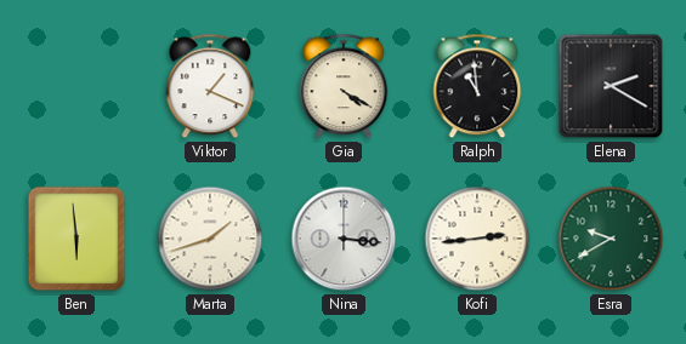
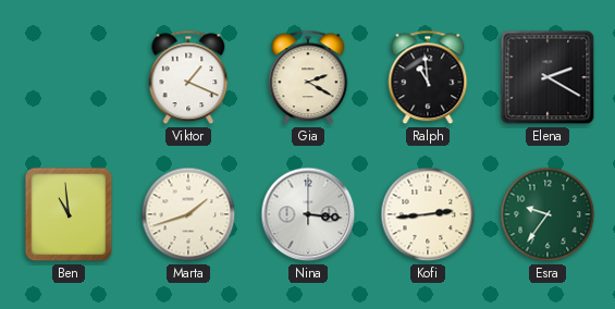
Gia: 4:20 -> 2:20
Ben: 5:59 -> 10:59
Esra: 9:40 -> 9:36
